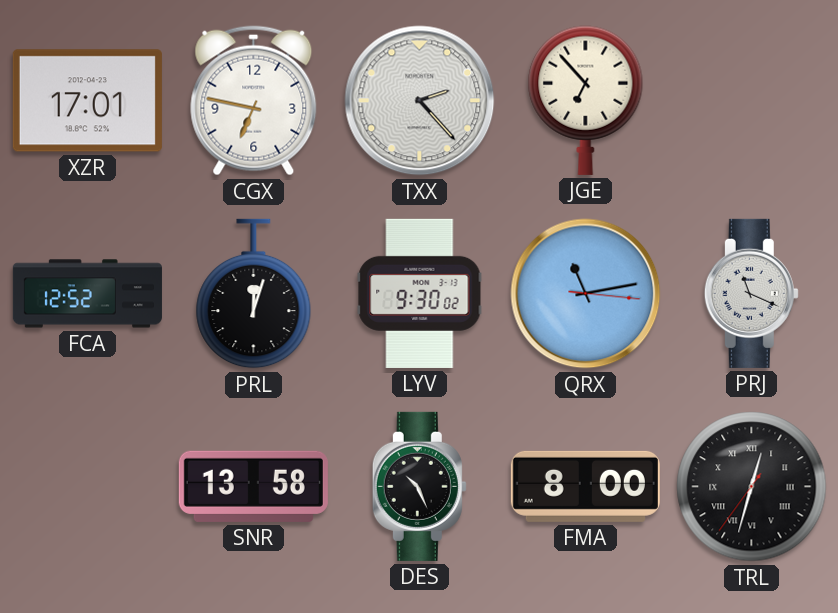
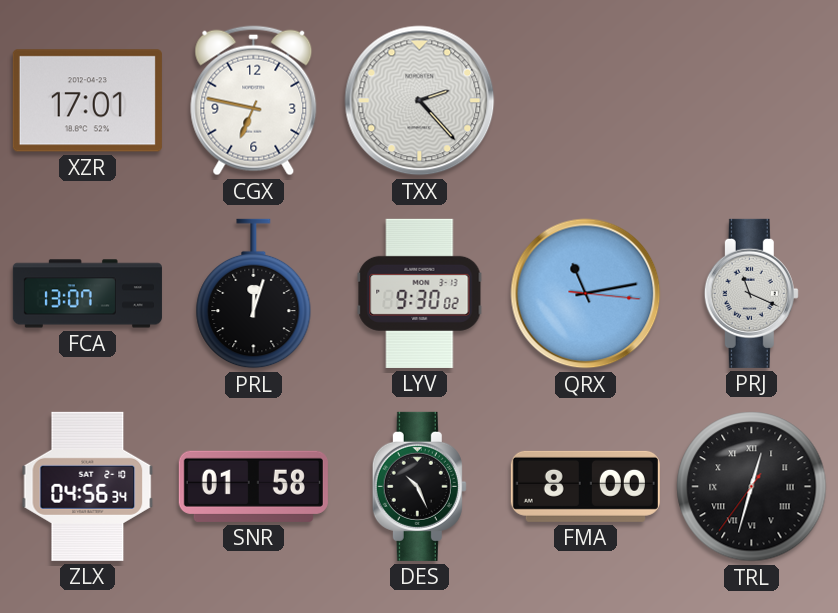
JGE: 6:53 -> none
FCA: 12:52 -> 13:07
ZLX: none -> 04:56
SNR: 13:58 -> 01:58
